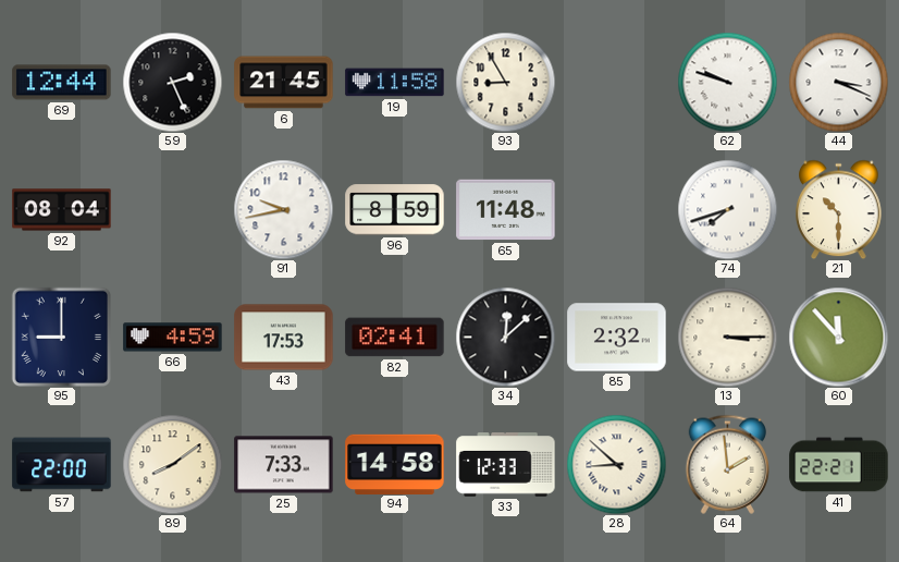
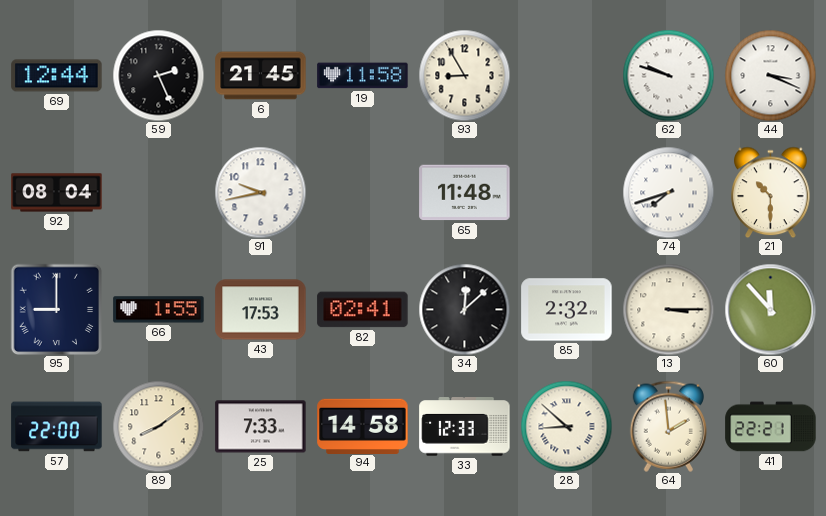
96: 8:59 -> none
66: 4:59 -> 1:55
